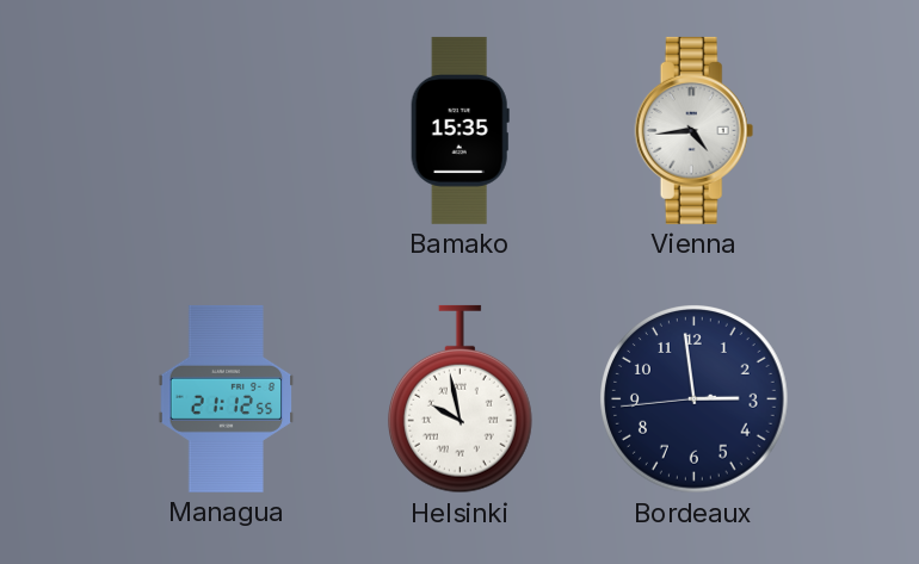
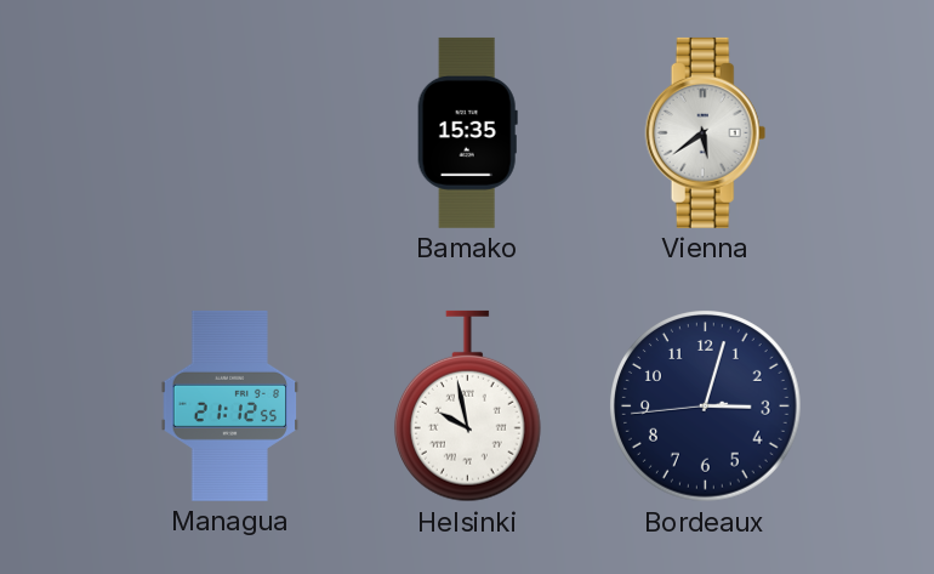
Vienna: 4:44 -> 5:39
Bordeaux: 2:58 -> 3:02
